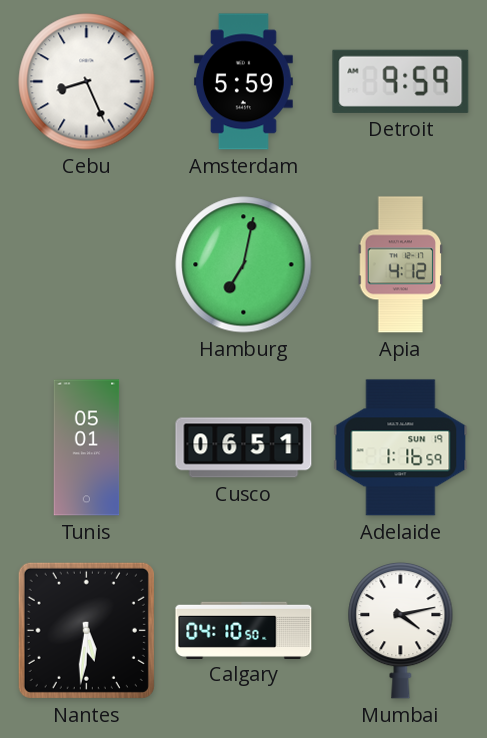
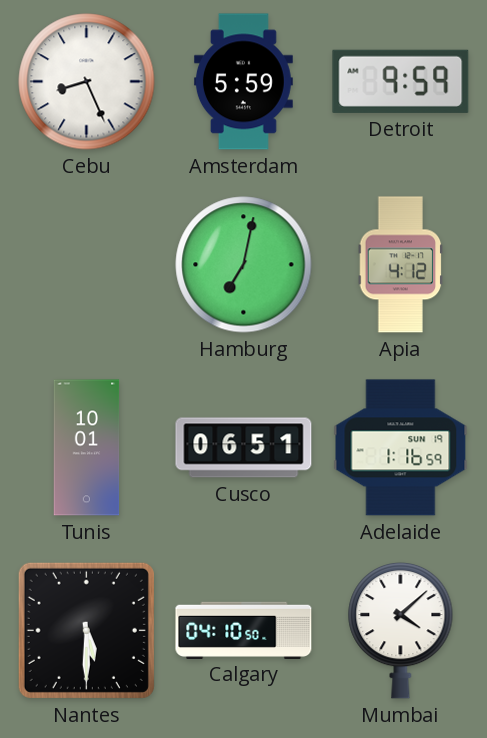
Tunis: 05:01 -> 10:01
Nantes: 5:31 -> 5:30
Mumbai: 4:13 -> 4:08
